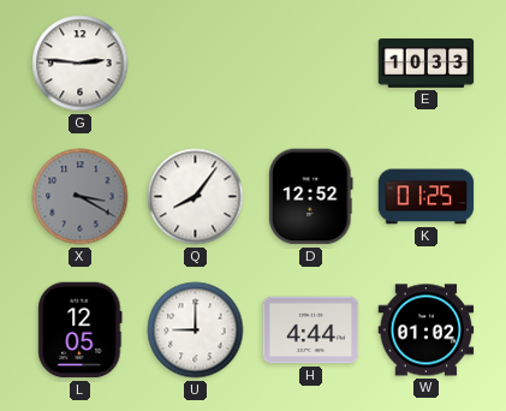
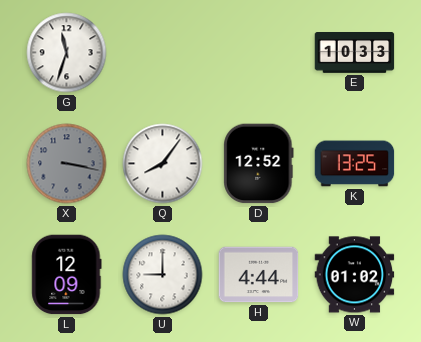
G: 2:46 -> 11:33
X: 3:20 -> 3:17
K: 01:25 -> 13:25
L: 12:05 -> 12:09
